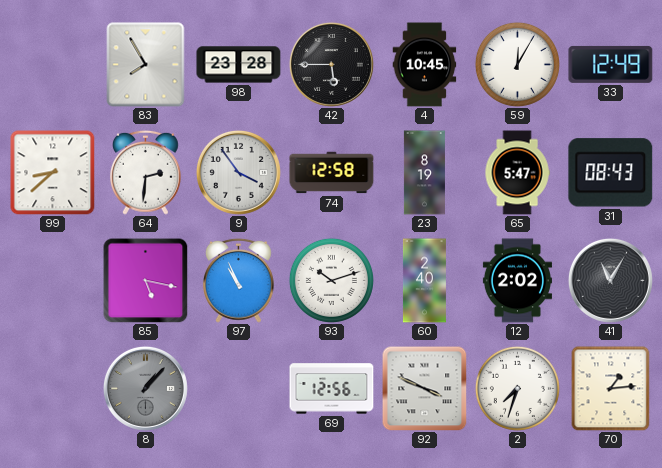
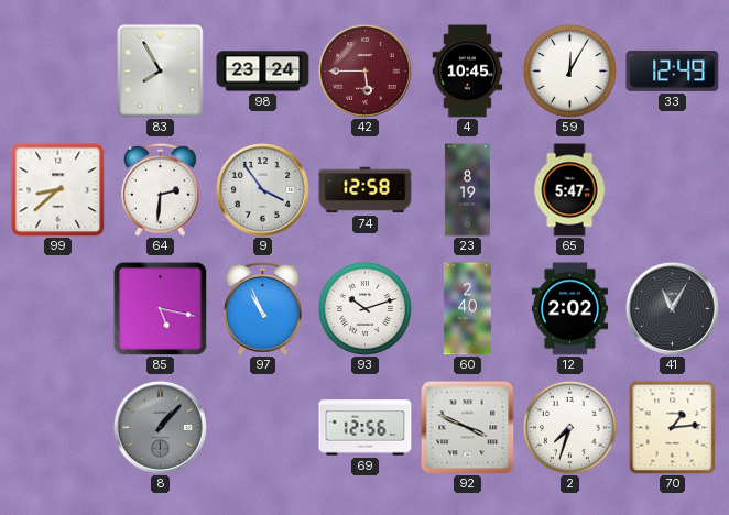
98: 23:28 -> 23:24
42 dial: black -> burgundy
31: 08:43 -> none
